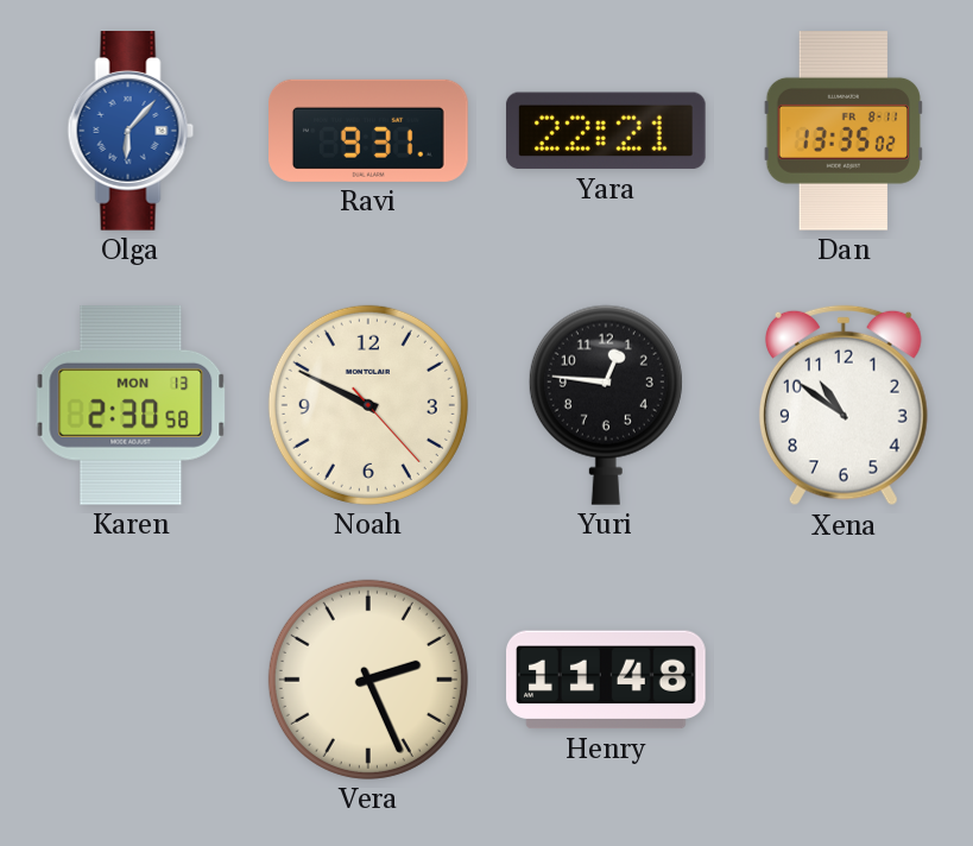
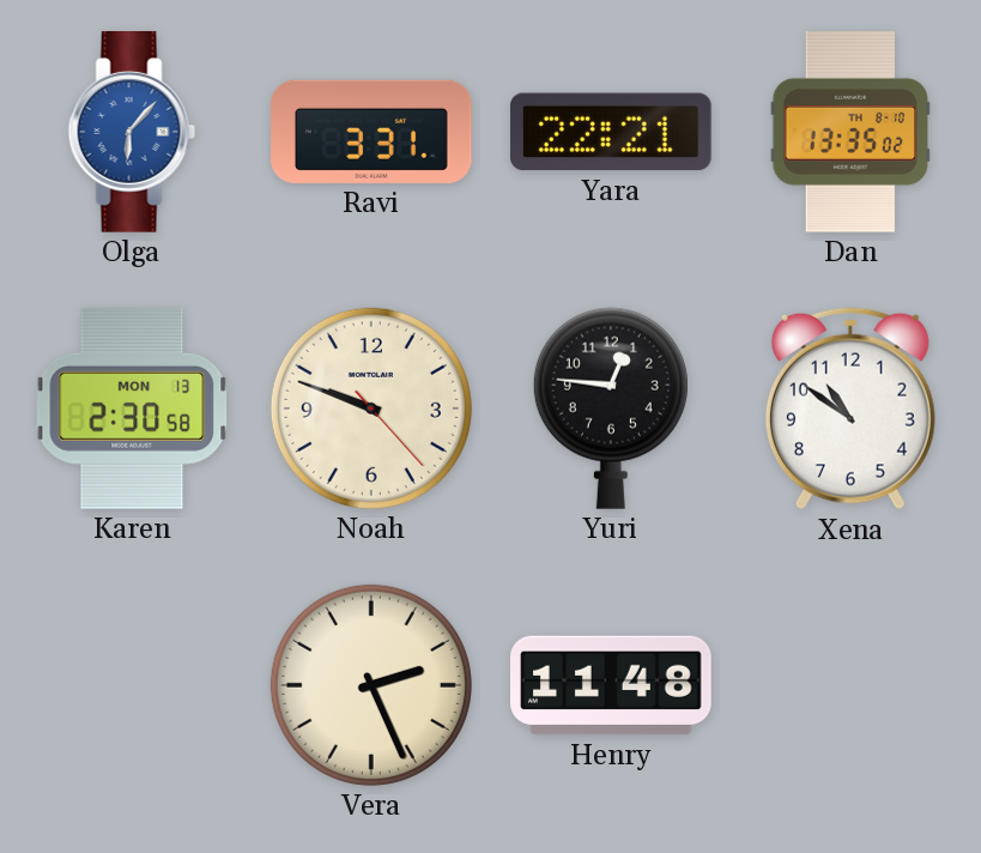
Ravi: 9:31 -> 3:31
Dan date: FR 8-11 -> TH 8-10
Noah: 9:49 -> 9:48
